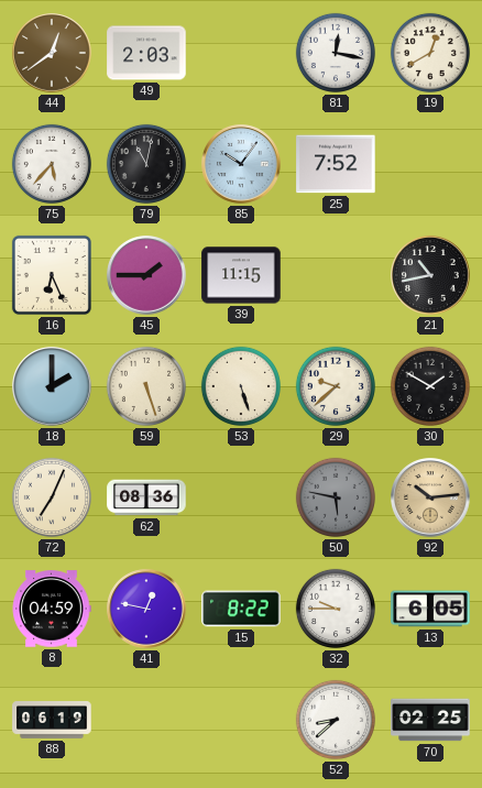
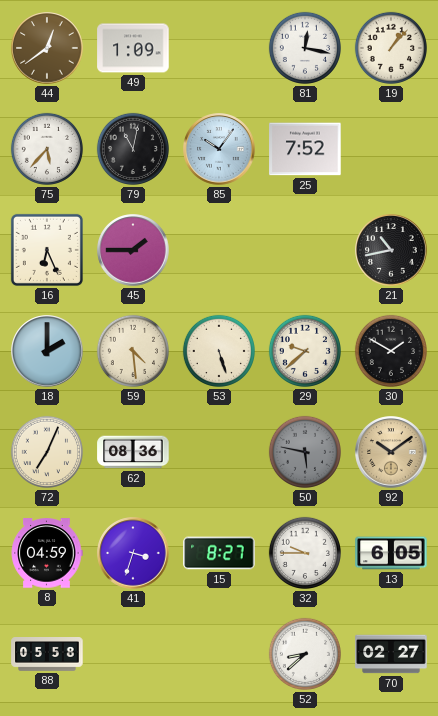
49: 2:03 -> 1:09
19: 12:40 -> 1:07
39: 11:15 -> none
59: 5:27 -> 4:29
92: 10:14 -> 10:09
41: 12:47 -> 3:33
15: 8:22 -> 8:27
88: 06:19 -> 05:58
70: 02:25 -> 02:27
